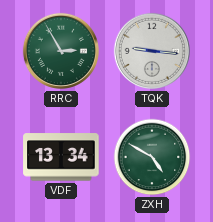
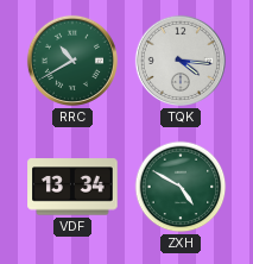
RRC: 2:55 -> 10:40
TQK: 9:16 -> 4:16
